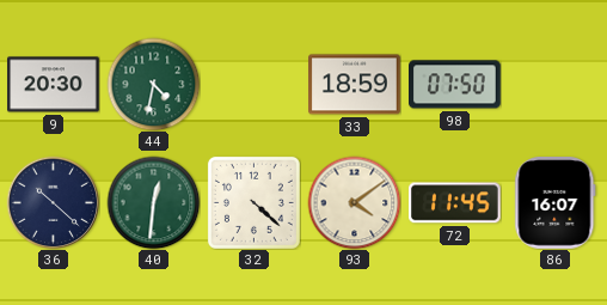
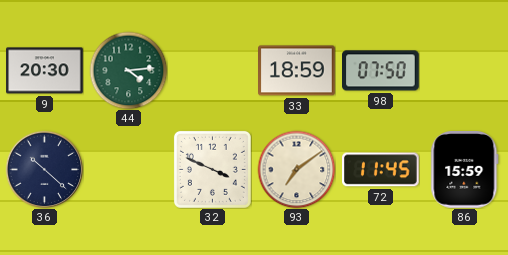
44: 4:32 -> 4:14
40: 12:31 -> none
32: 4:22 -> 3:49
93: 4:09 -> 7:09
86: 16:07 -> 15:59
